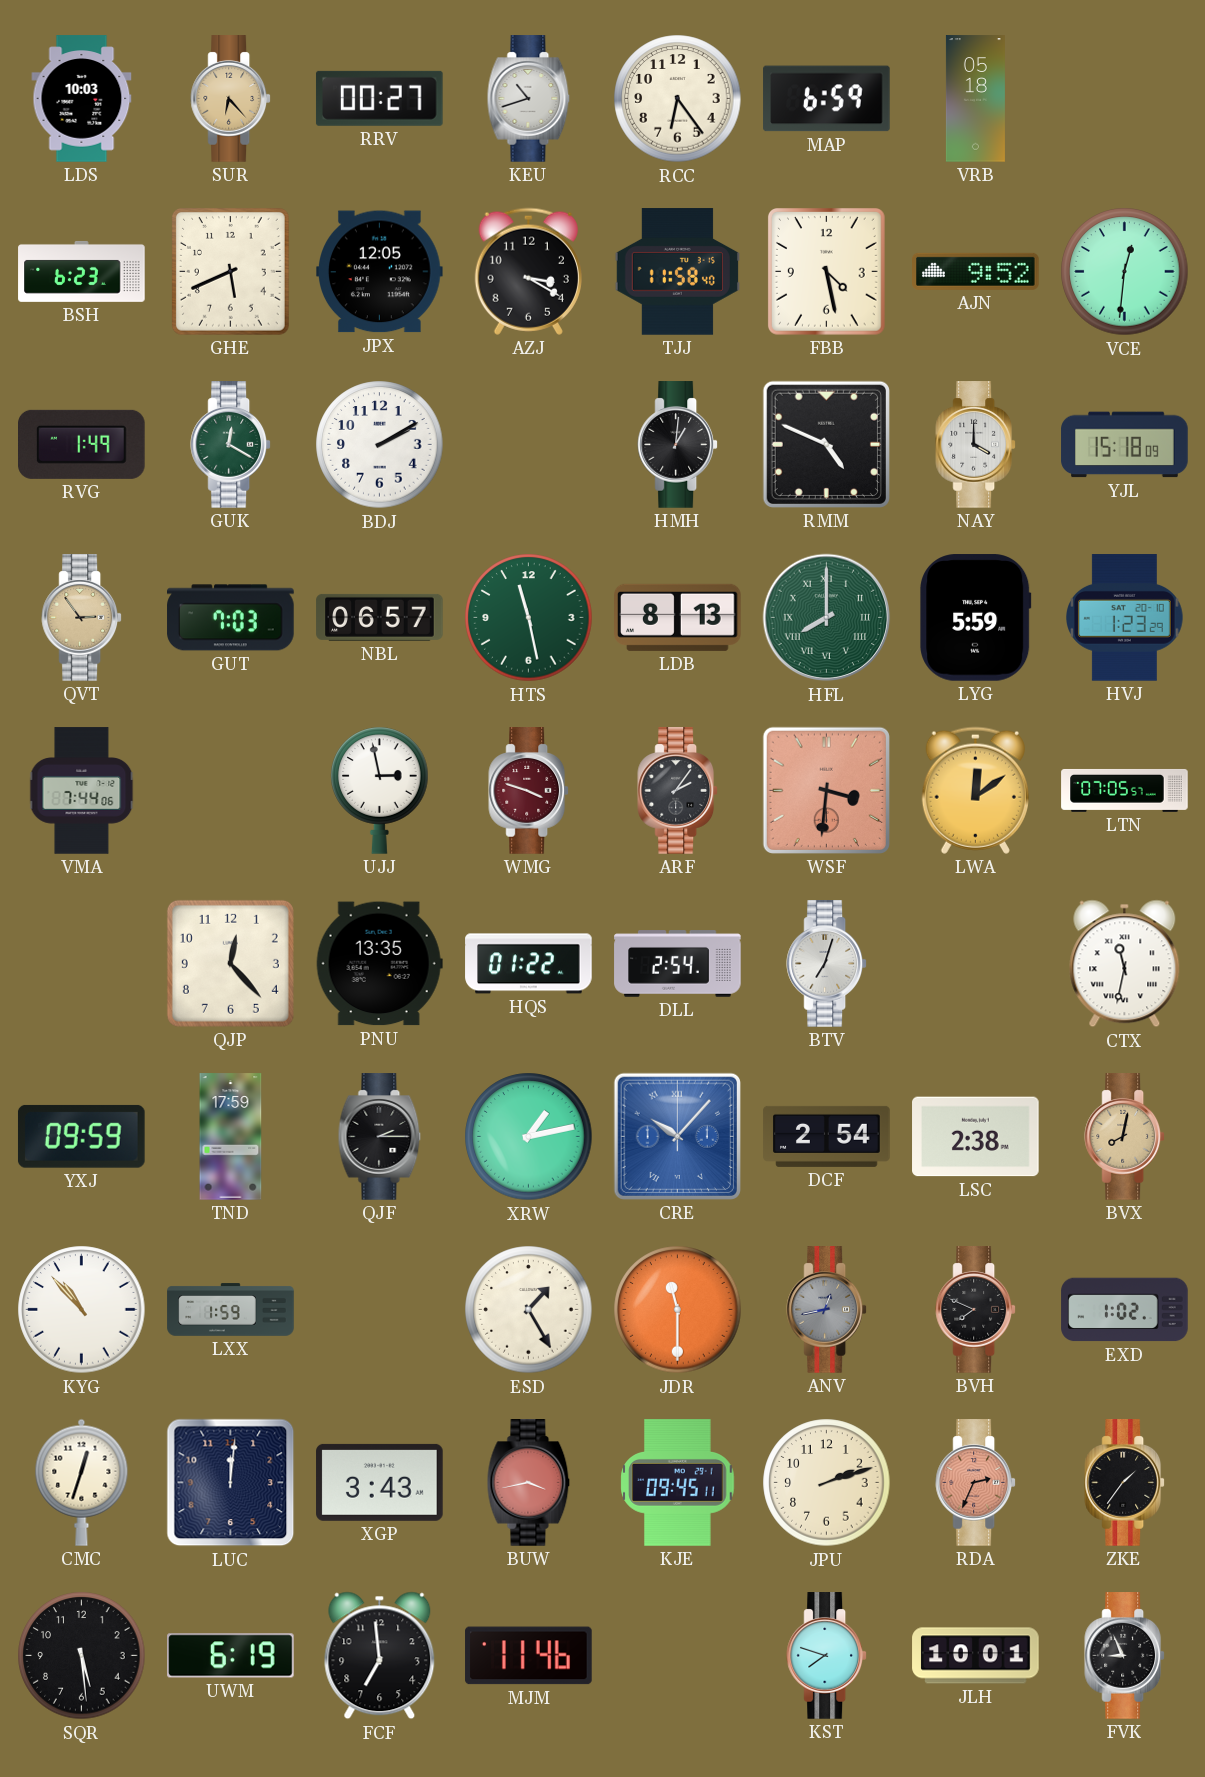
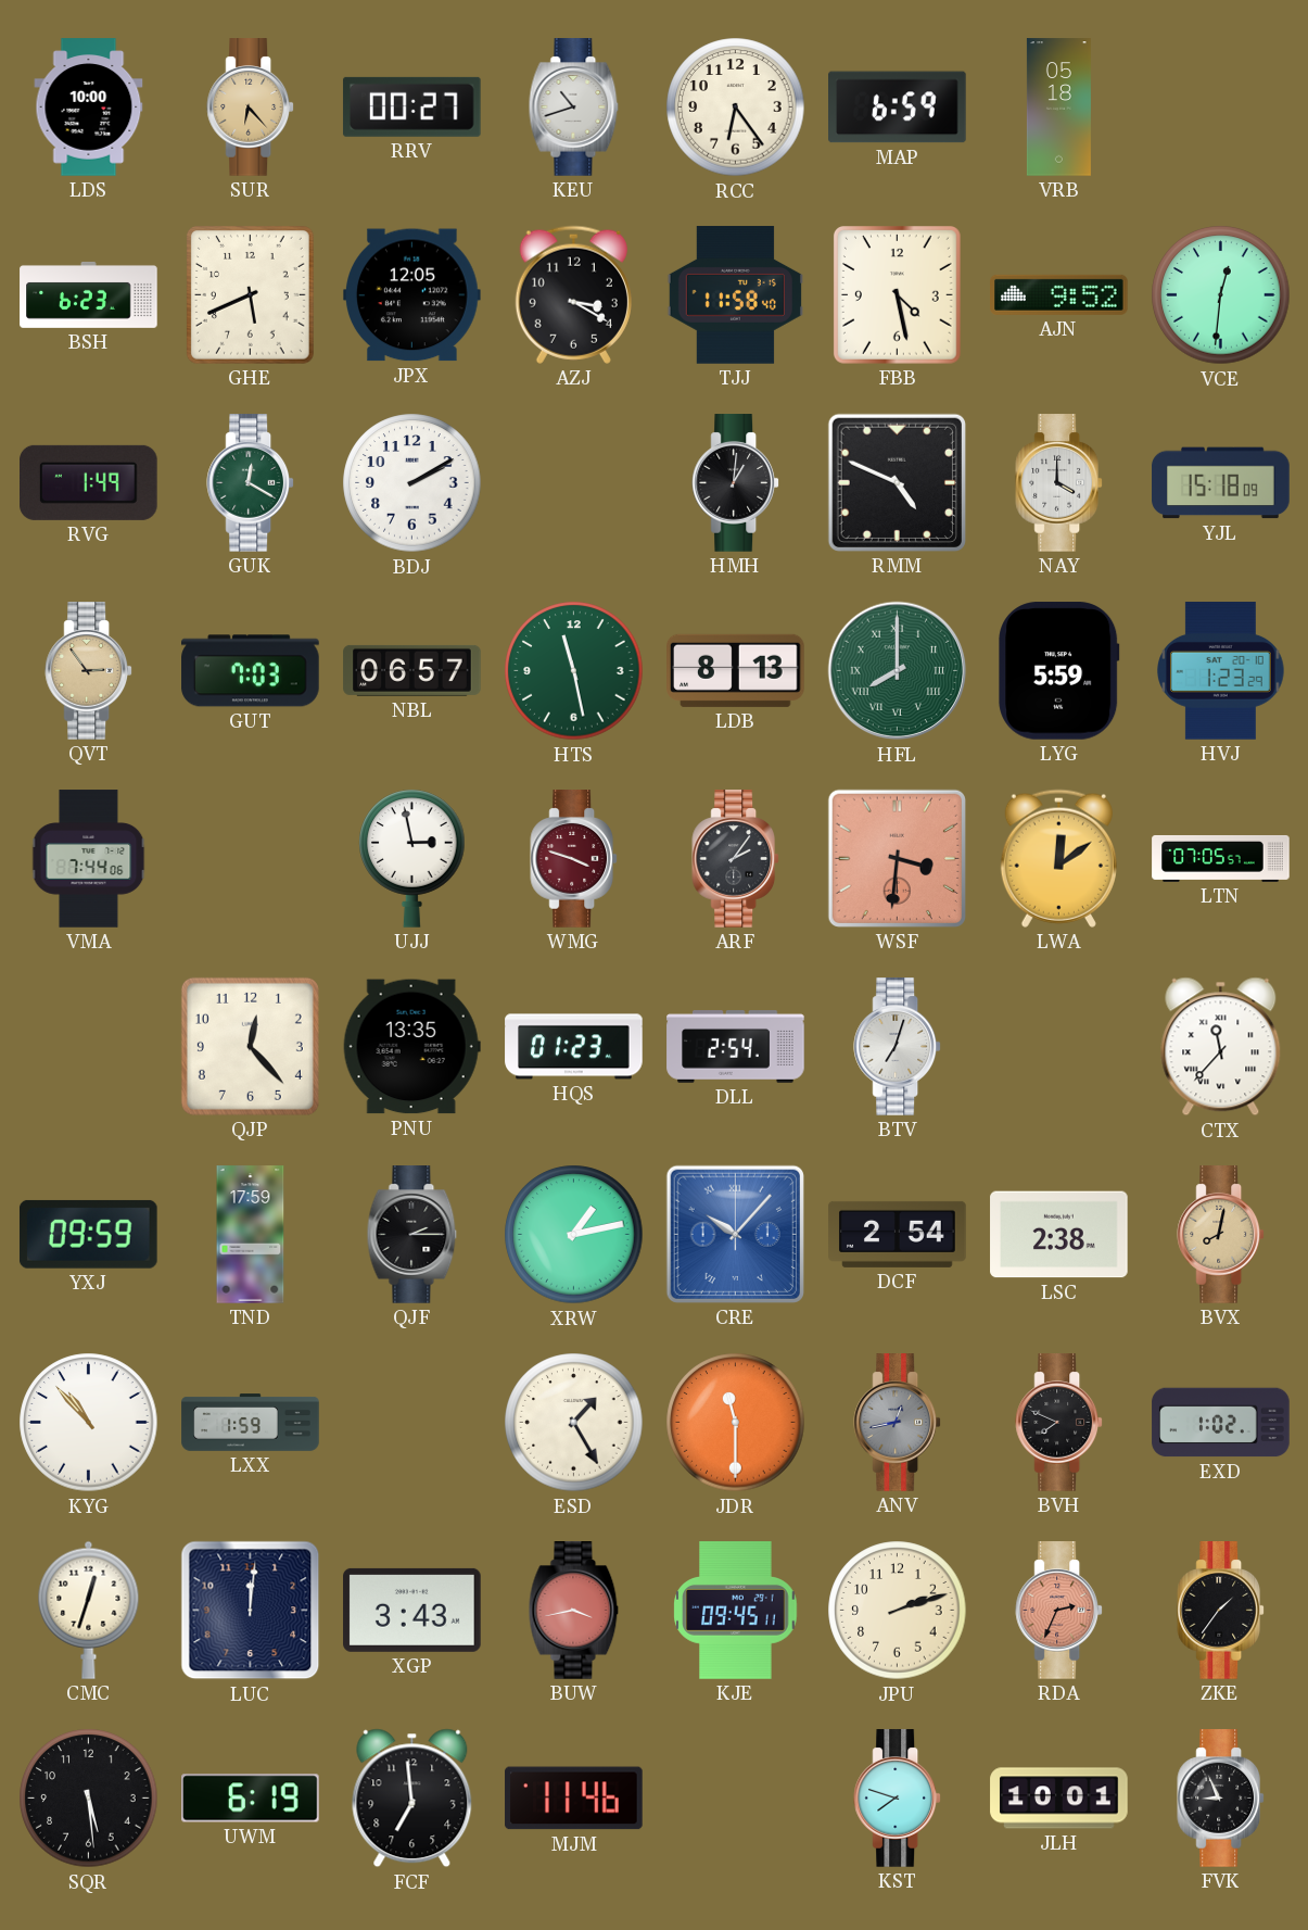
LDS: 10:03 -> 10:00
HQS: 01:22 -> 01:23
CTX: 11:32 -> 11:37
